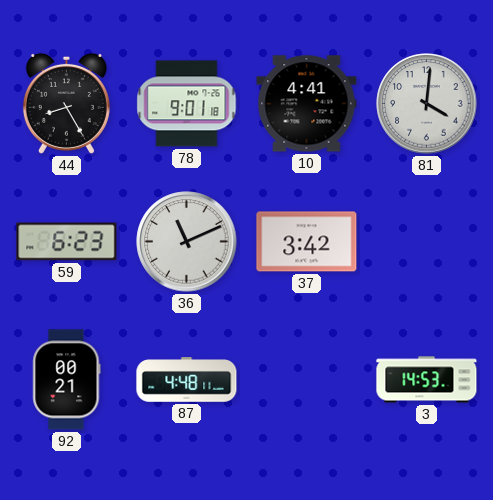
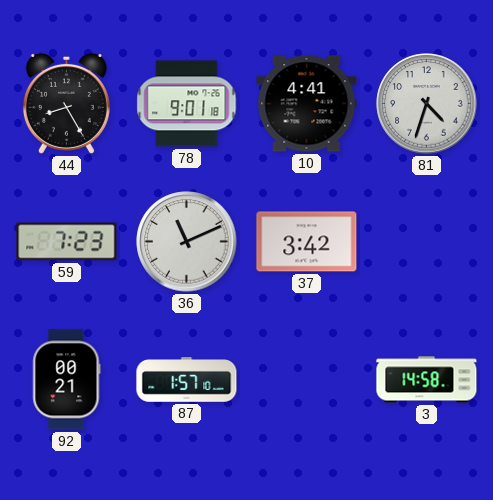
81: 4:01 -> 4:33
59: 6:23 -> 7:23
87: 4:48 -> 1:57
3: 14:53 -> 14:58
